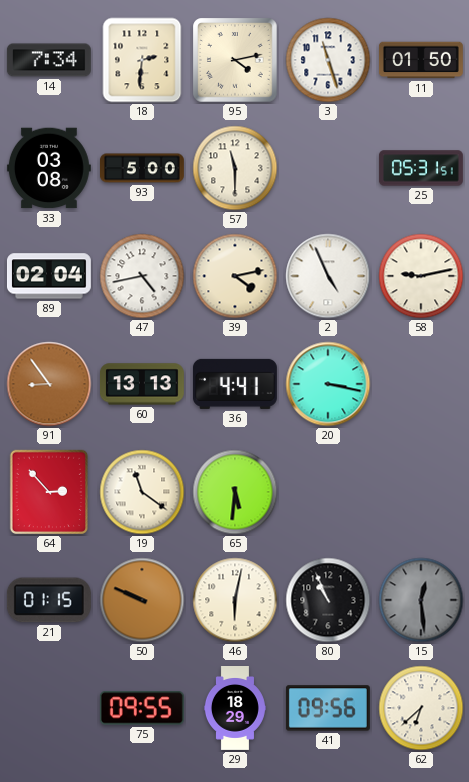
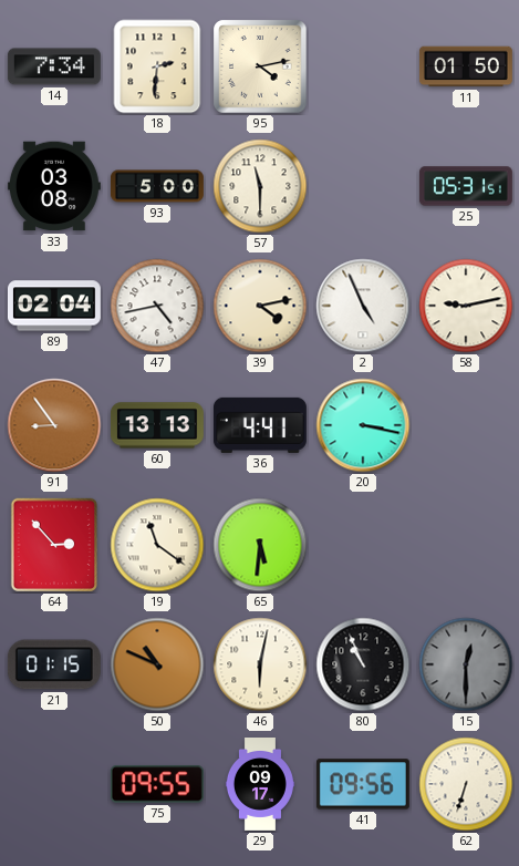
3: 11:27 -> none
50: 9:49 -> 10:49
15: 12:29 -> 12:30
29: 18:29 -> 09:17
62: 6:38 -> 6:33
